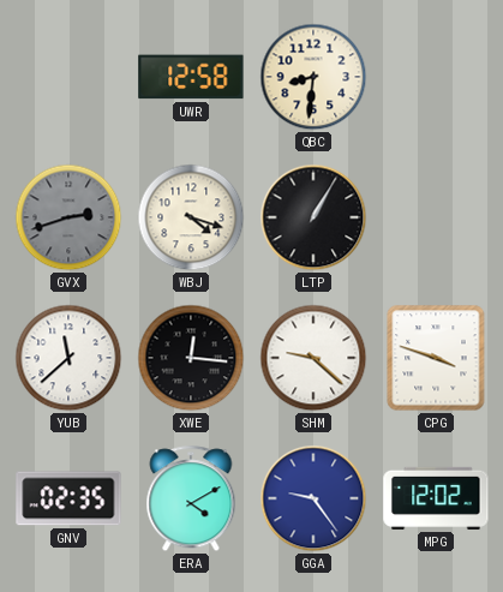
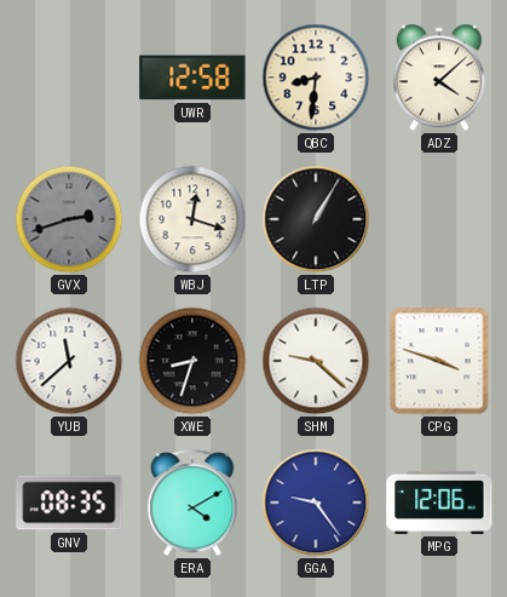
ADZ: none -> 4:08
WBJ: 4:18 -> 12:18
XWE: 12:16 -> 8:33
GNV: 02:35 -> 08:35
MPG: 12:02 -> 12:06
